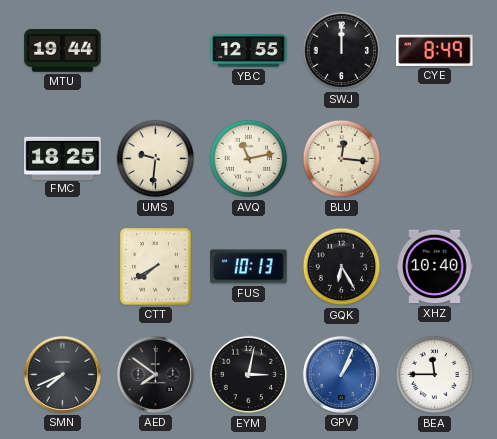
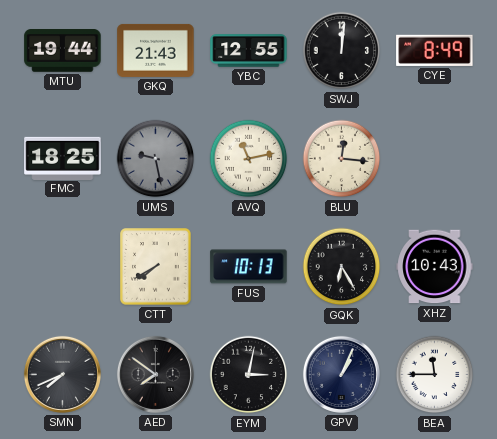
GKQ: none -> 21:43
SWJ: 12:00 -> 12:01
UMS: 9:31 -> 9:28
UMS dial: cream -> grey
XHZ: 10:40 -> 10:43
GPV dial: blue -> navy
